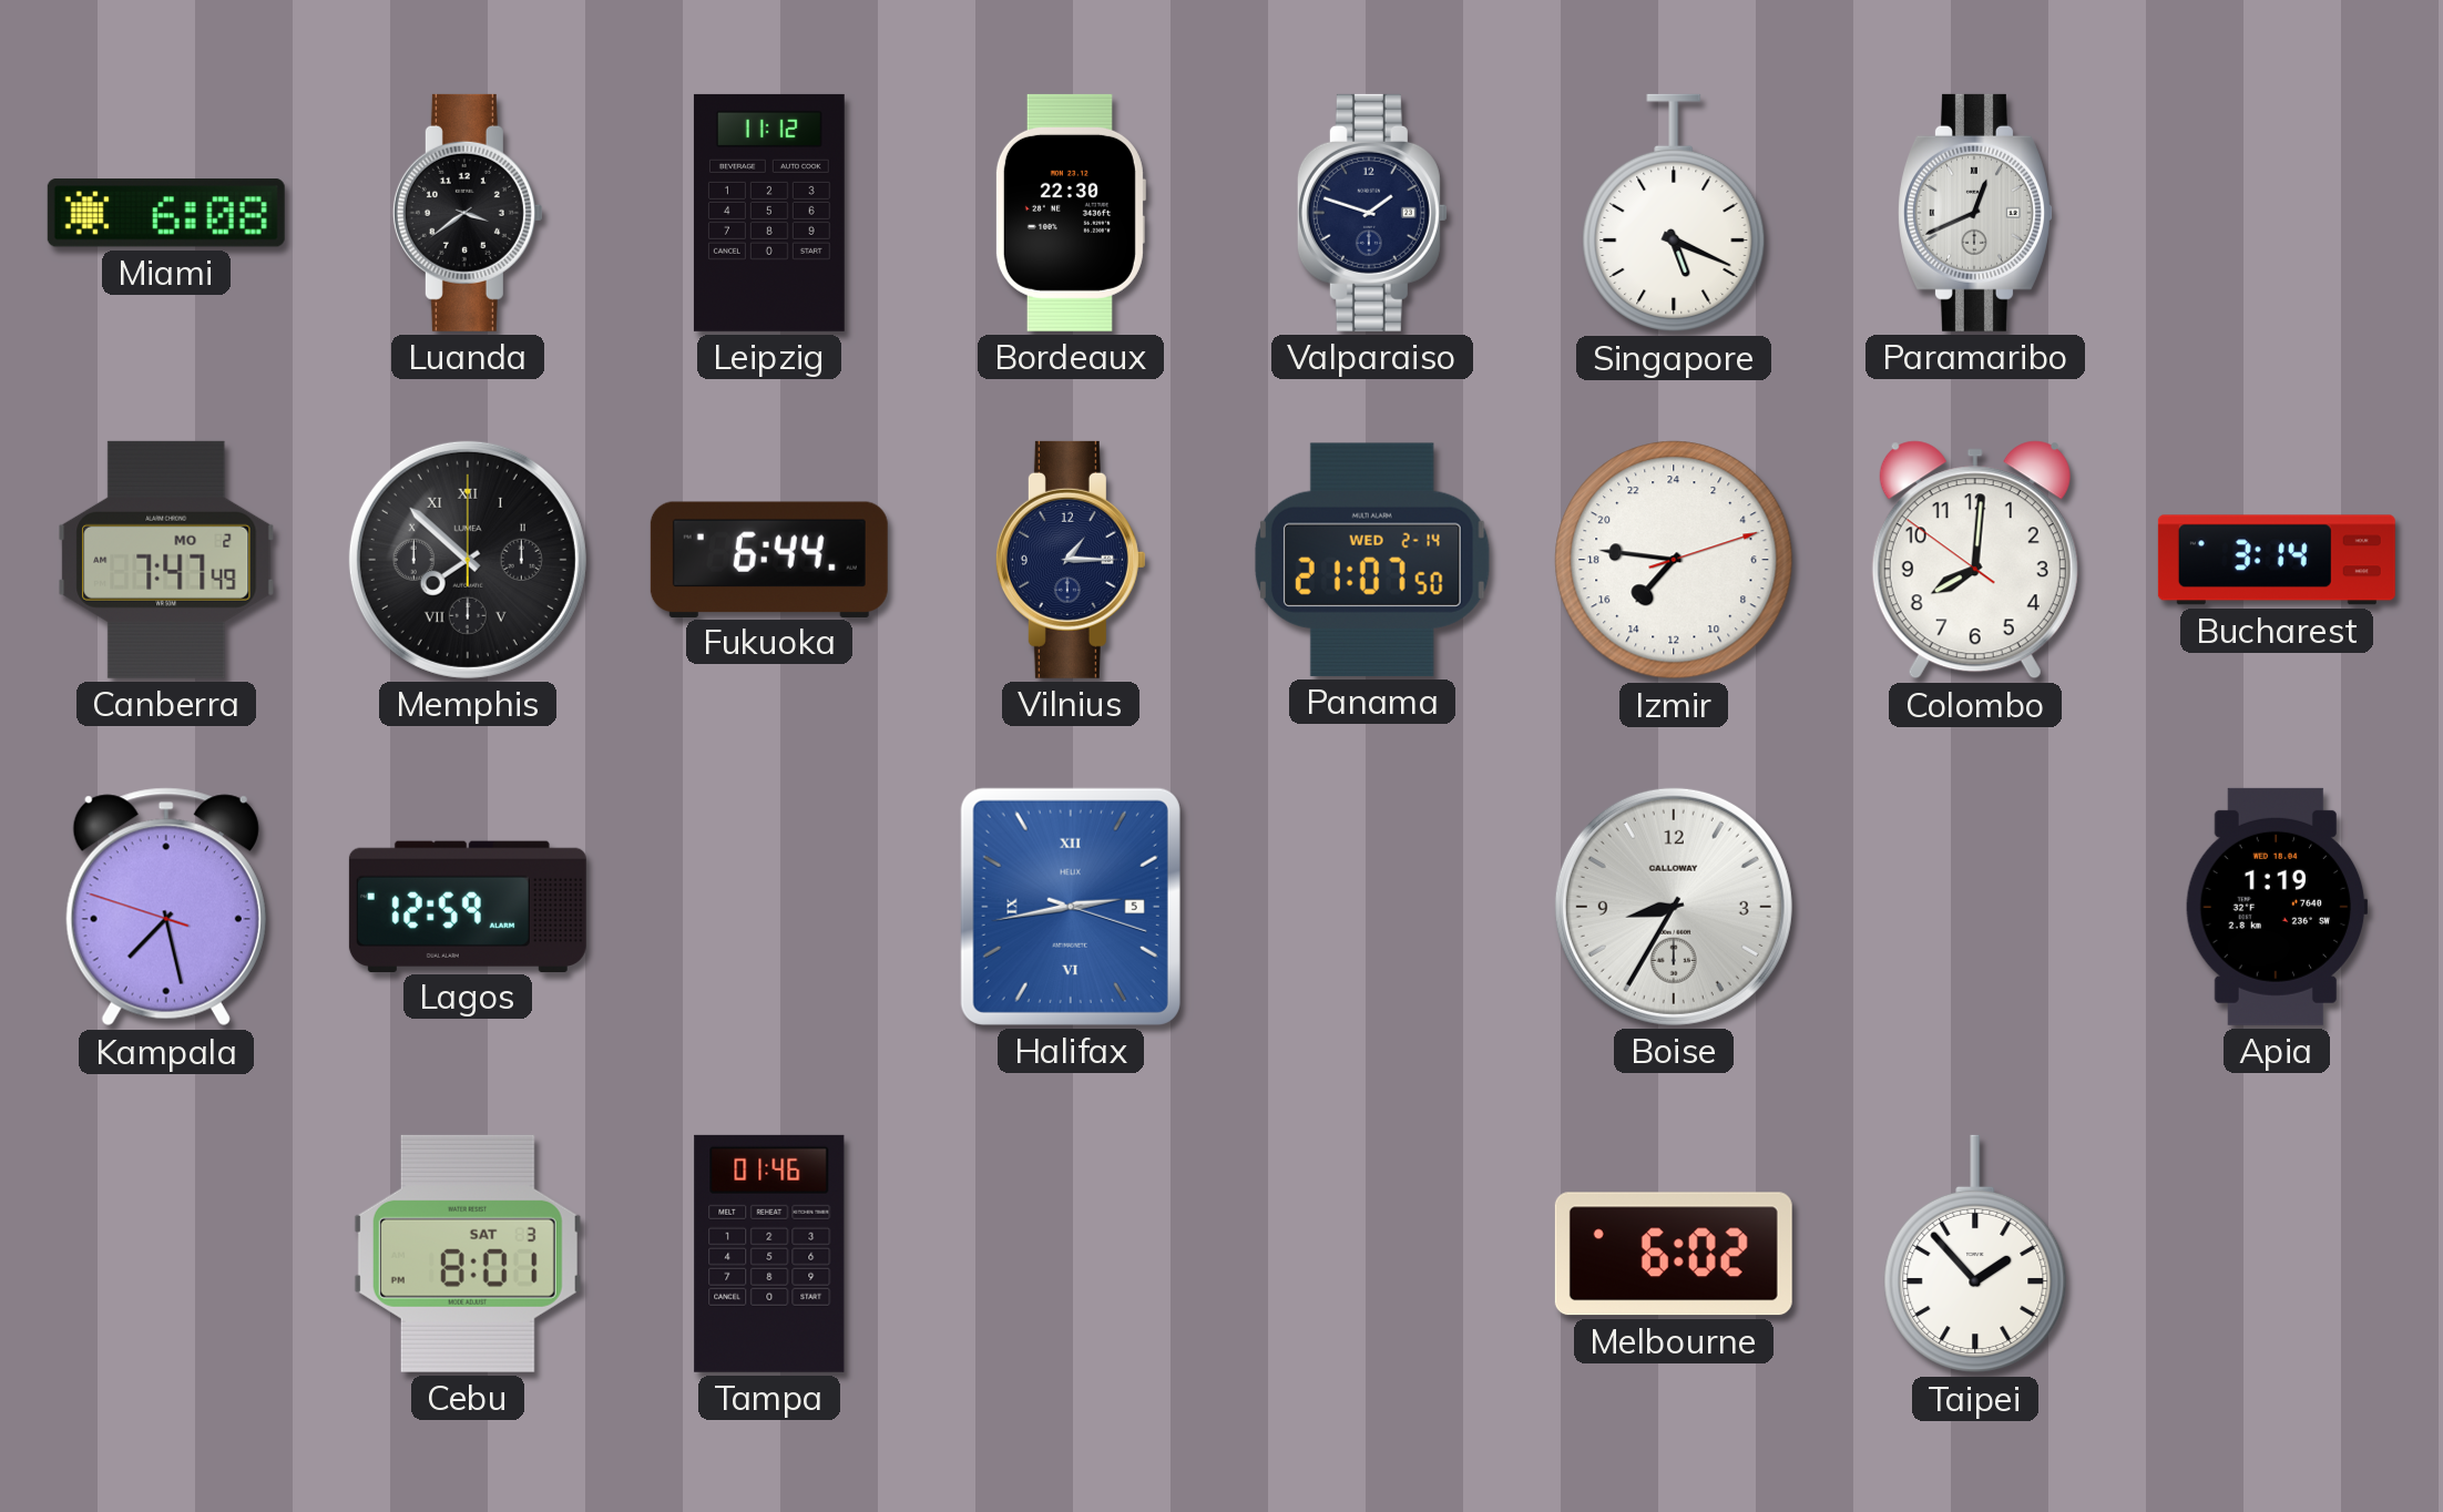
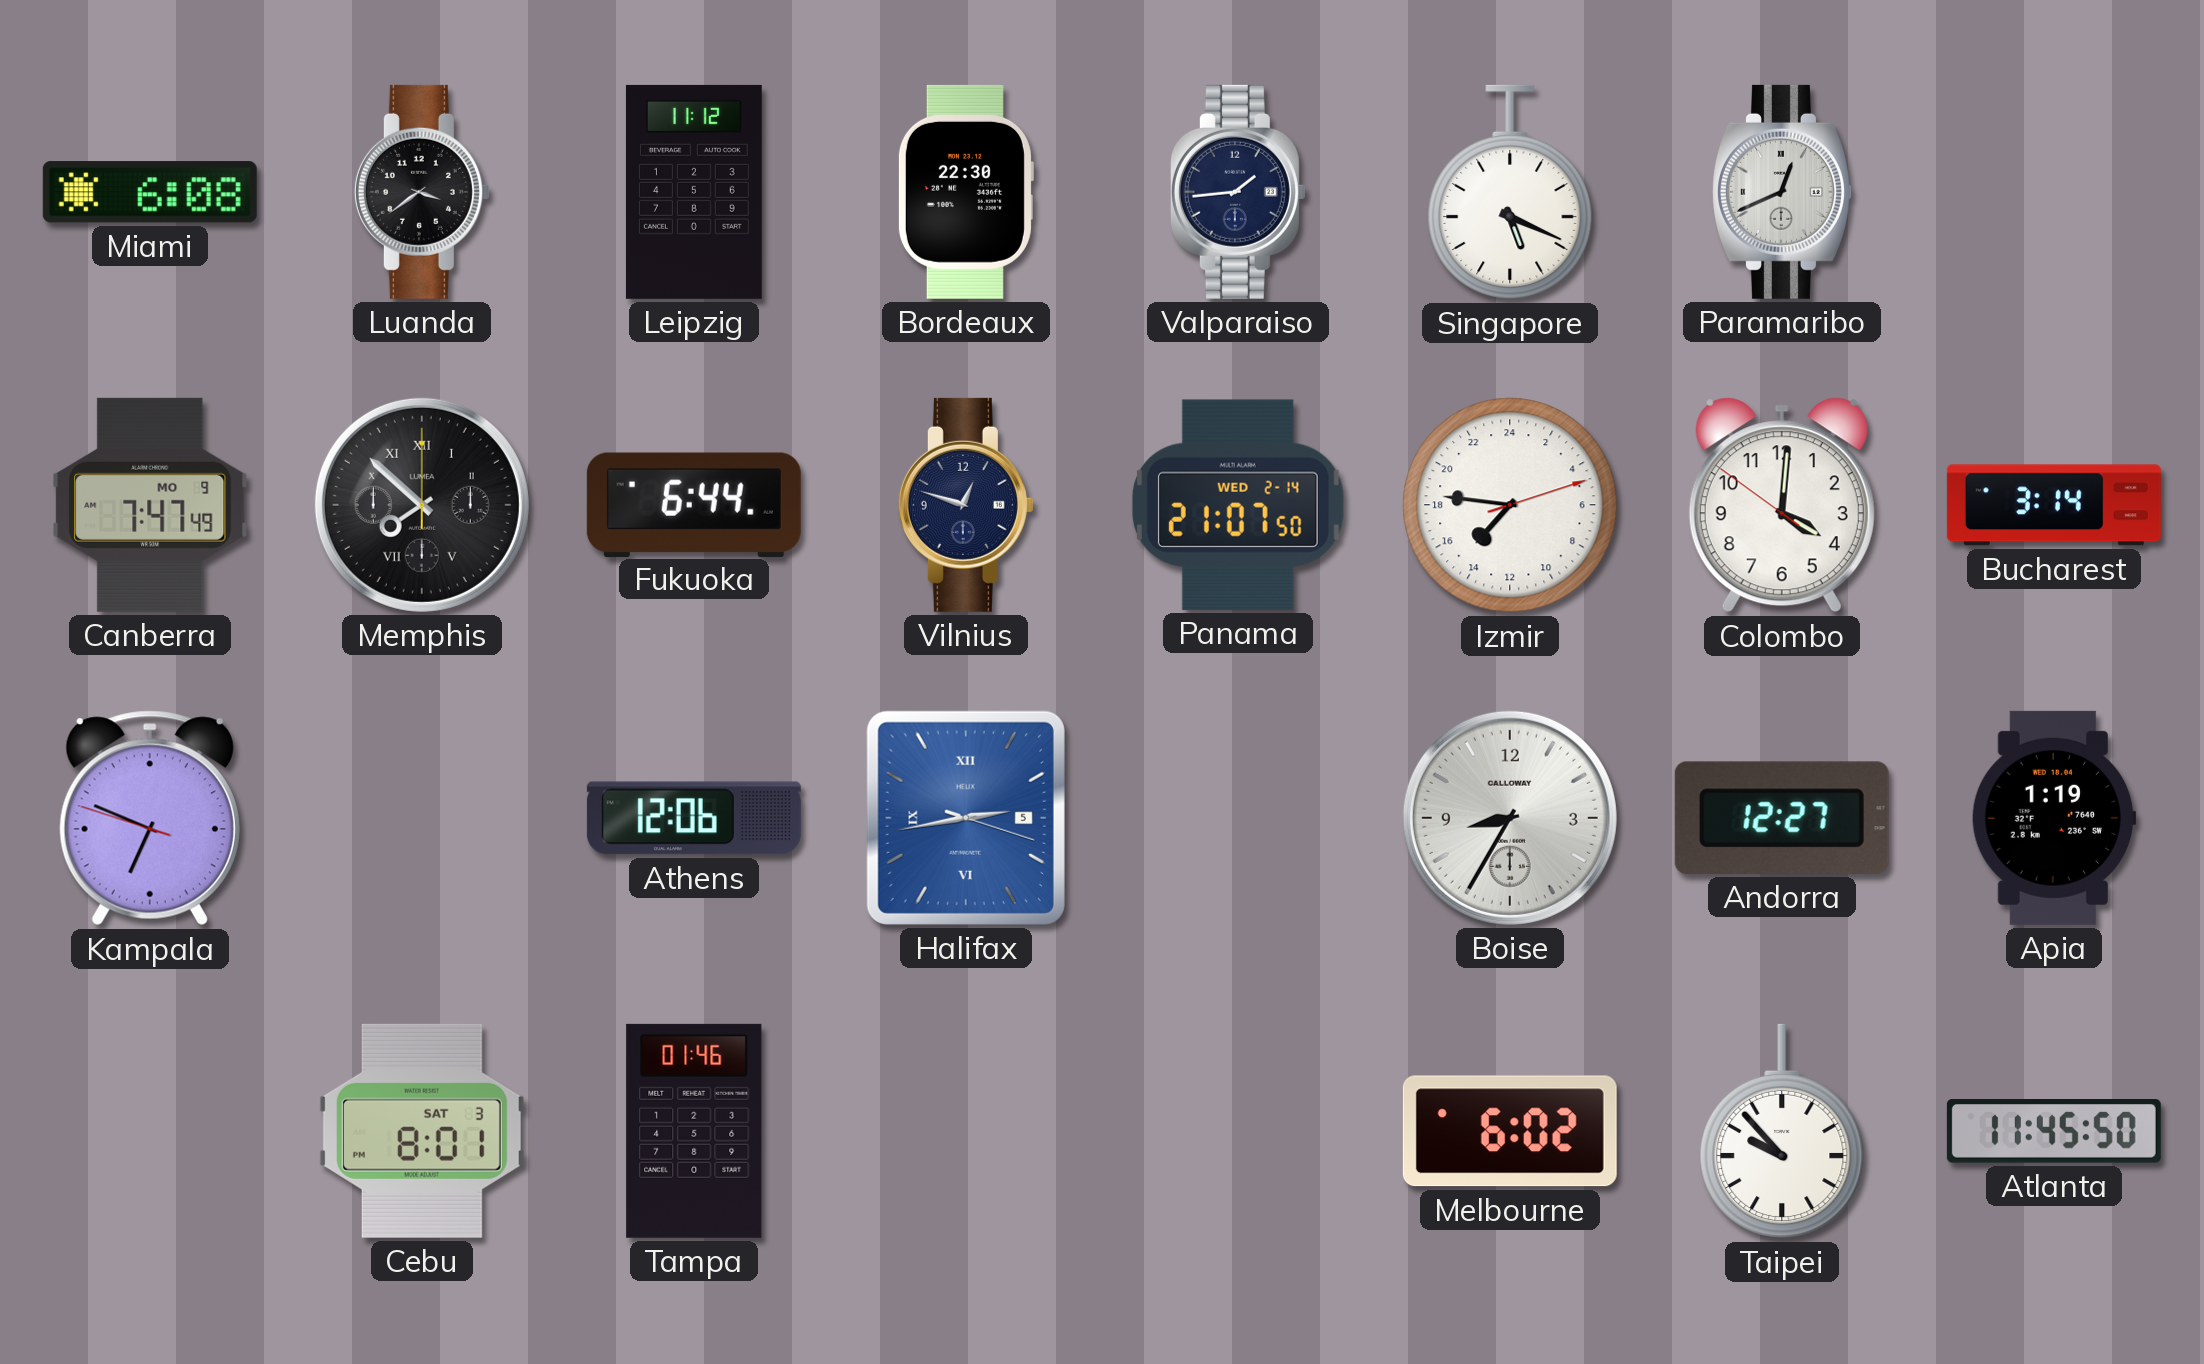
Valparaiso: 1:48 -> 1:44
Canberra date: MO 2 -> MO 9
Vilnius: 1:15 -> 12:48
Colombo: 8:00 -> 4:00
Kampala: 7:27 -> 6:48
Lagos: 12:59 -> none
Athens: none -> 12:06
Andorra: none -> 12:27
Taipei: 1:53 -> 9:53
Atlanta: none -> 11:45
